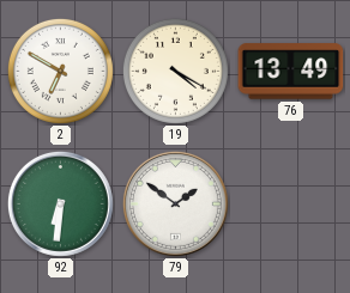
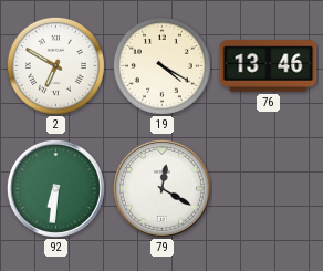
76: 13:49 -> 13:46
79: 1:51 -> 12:20
